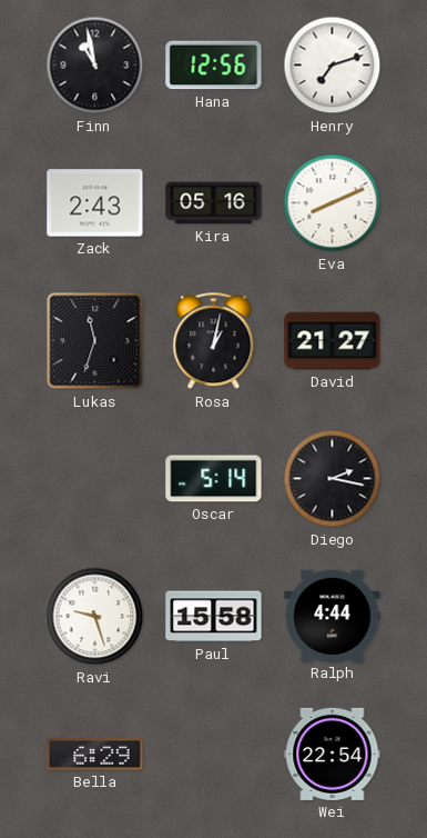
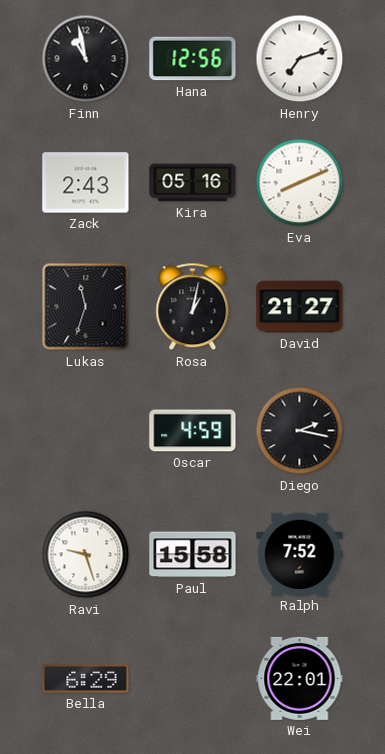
Oscar: 5:14 -> 4:59
Ralph: 4:44 -> 7:52
Wei: 22:54 -> 22:01
